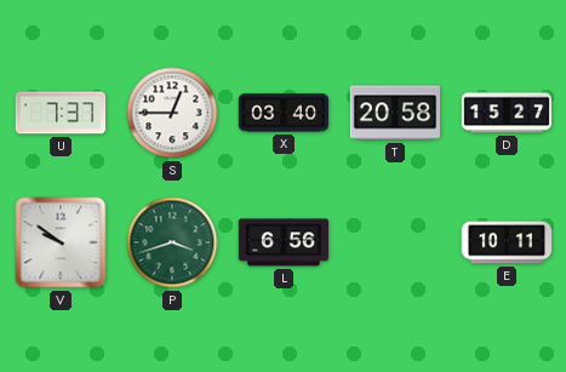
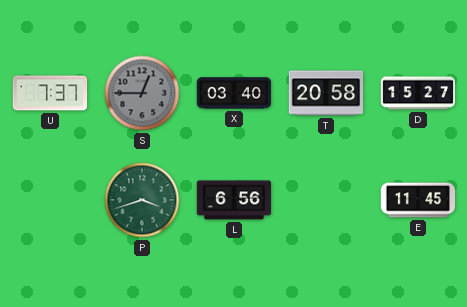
S dial: white -> grey
V: 9:51 -> none
E: 10:11 -> 11:45
